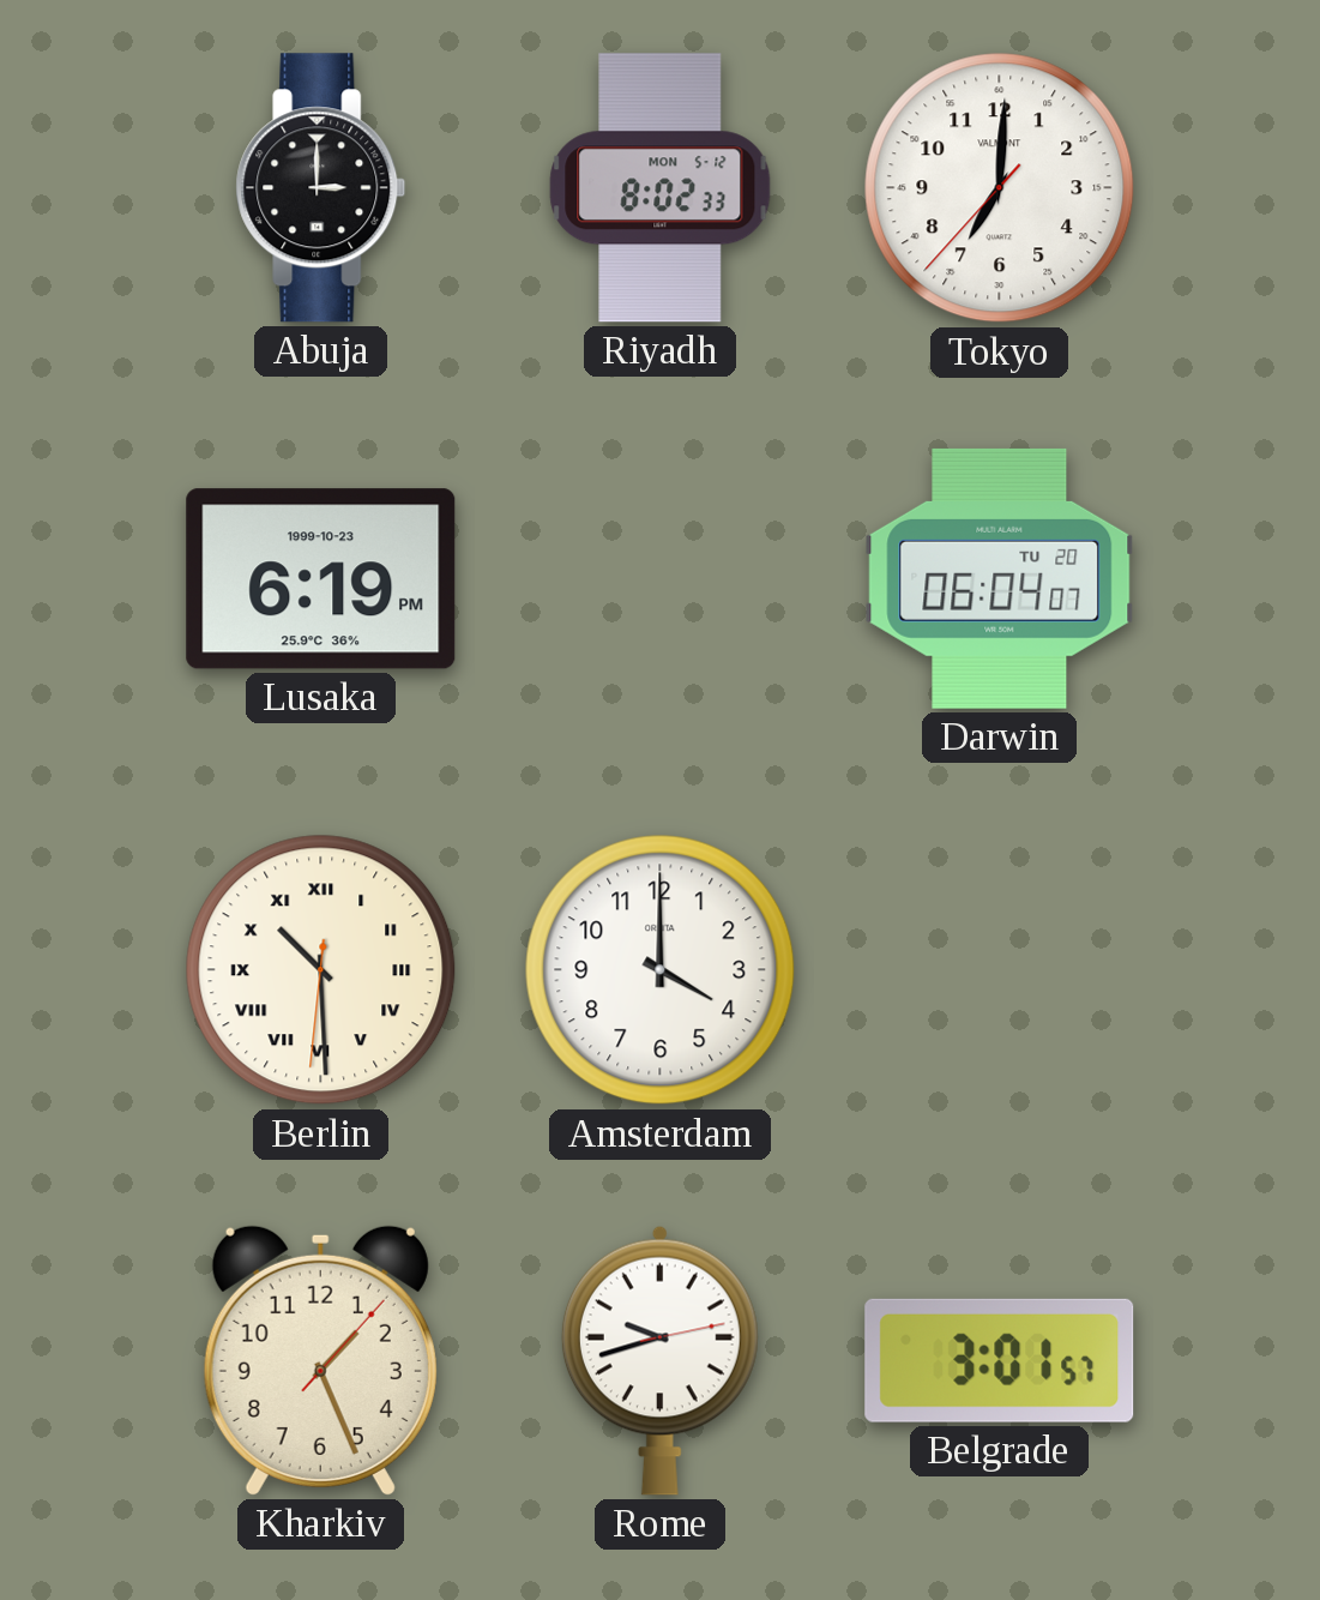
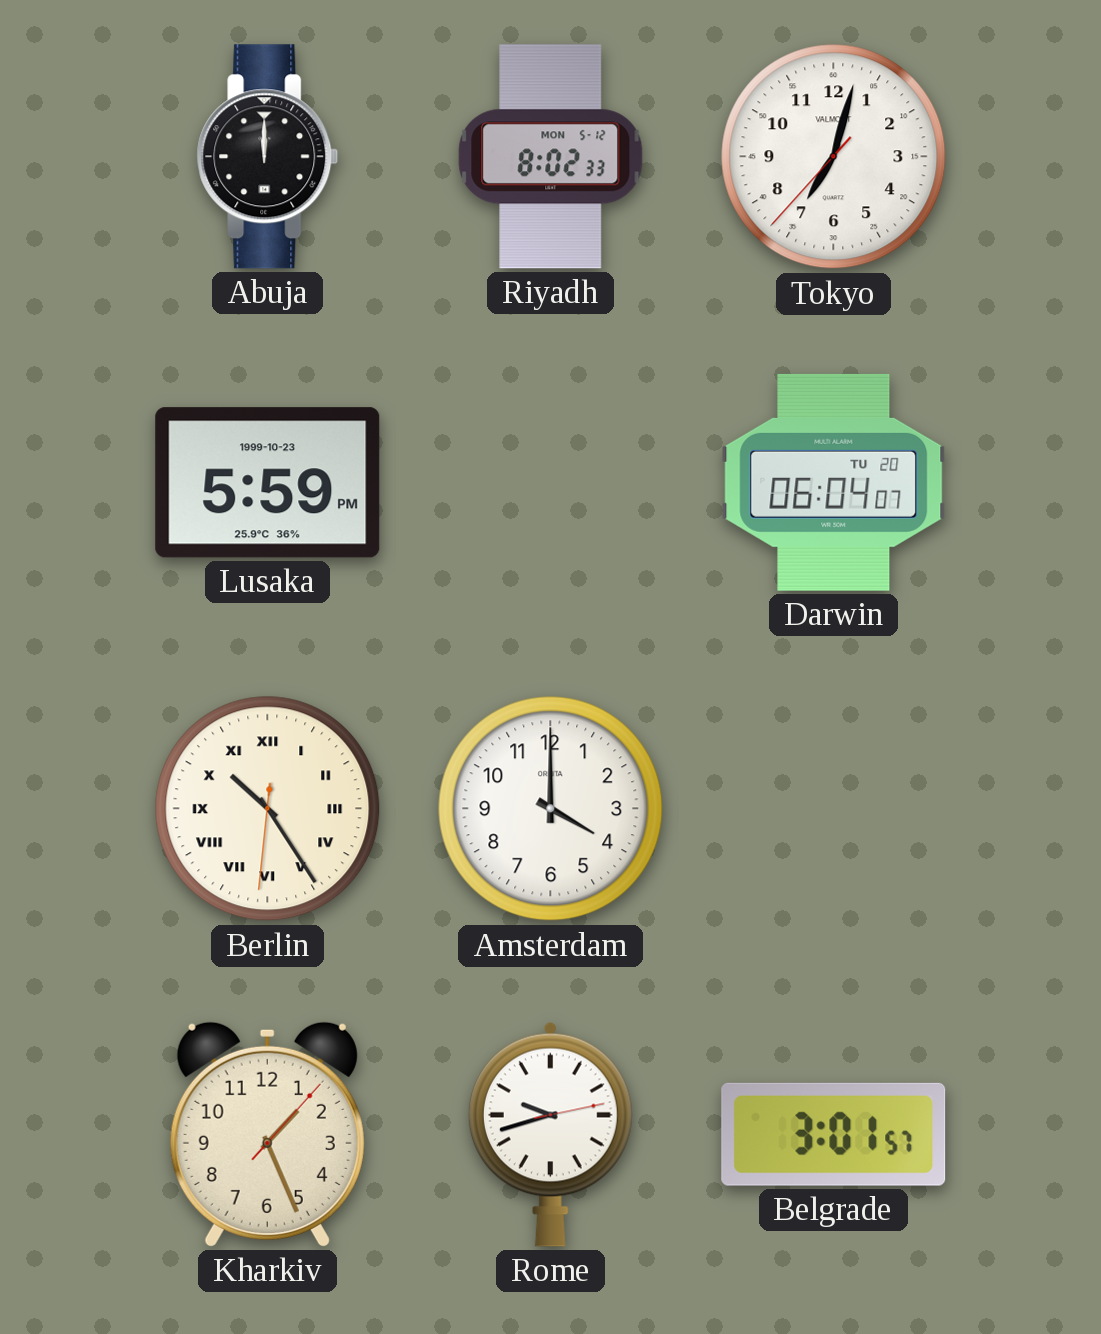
Abuja: 3:00 -> 12:00
Tokyo: 7:00 -> 7:02
Lusaka: 6:19 -> 5:59
Berlin: 10:29 -> 10:24
